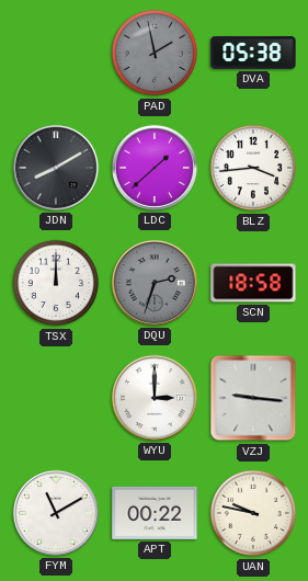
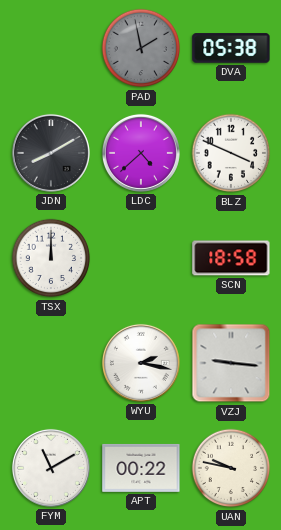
LDC: 1:38 -> 4:38
BLZ: 3:44 -> 3:49
DQU: 2:33 -> none
WYU: 3:00 -> 2:17
